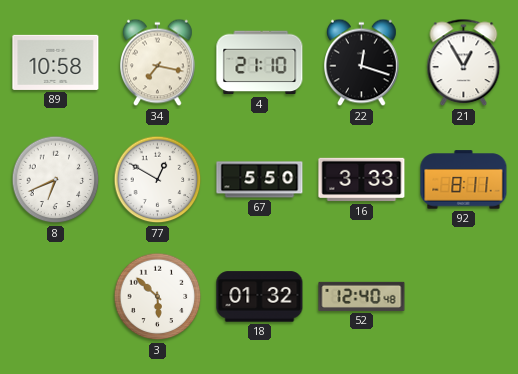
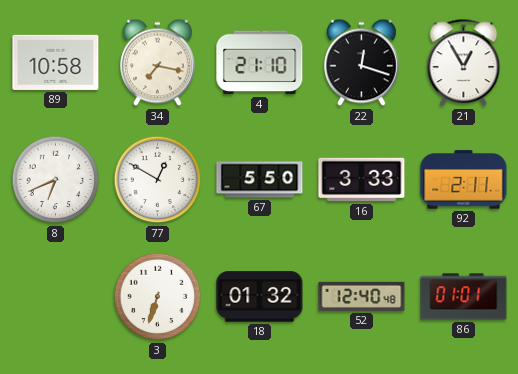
92: 8:11 -> 2:11
3: 5:52 -> 6:33
86: none -> 01:01
